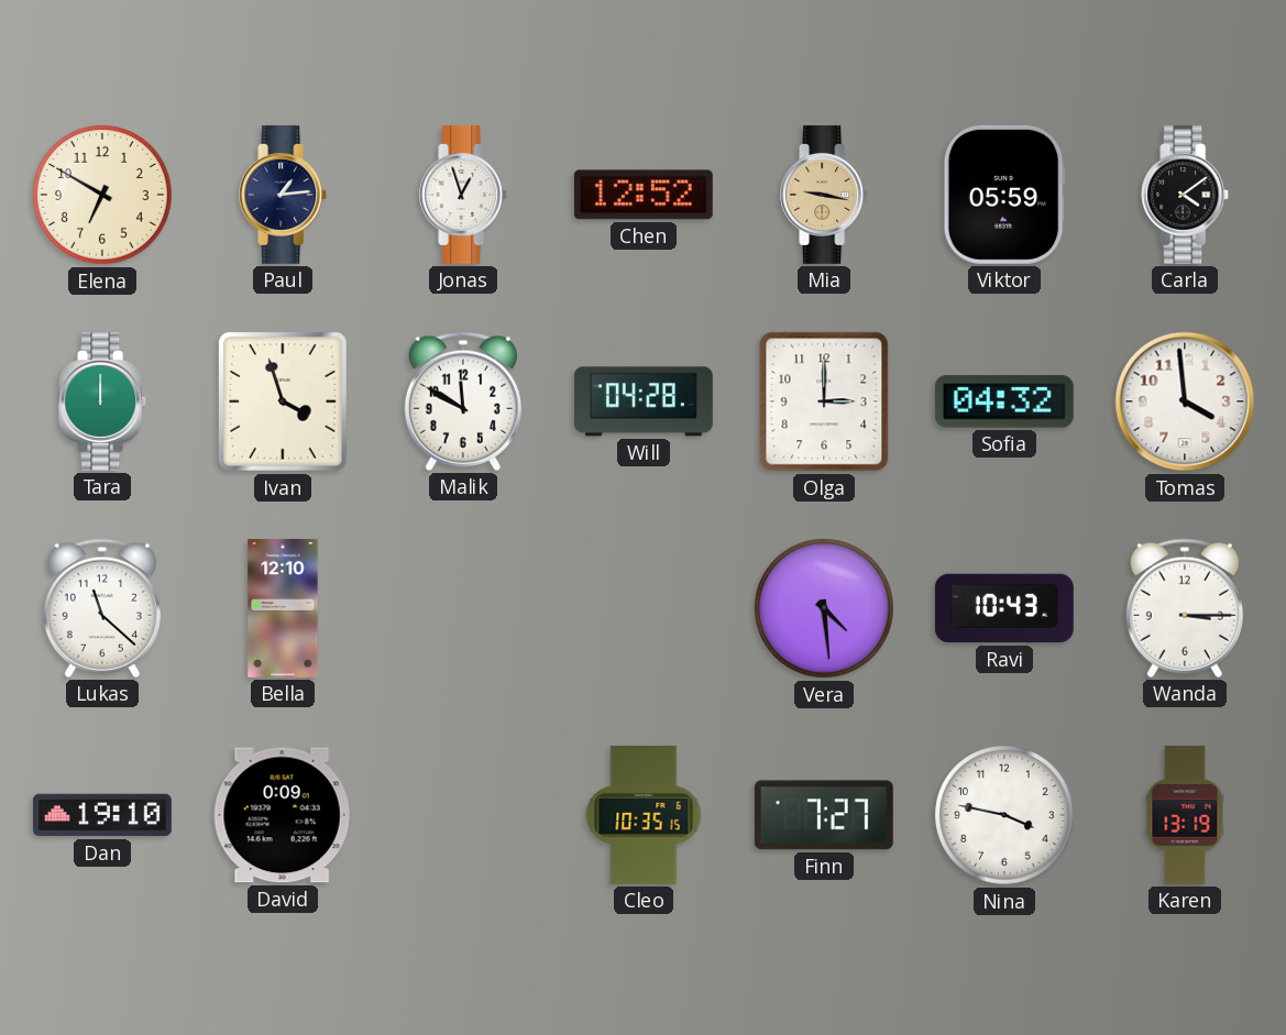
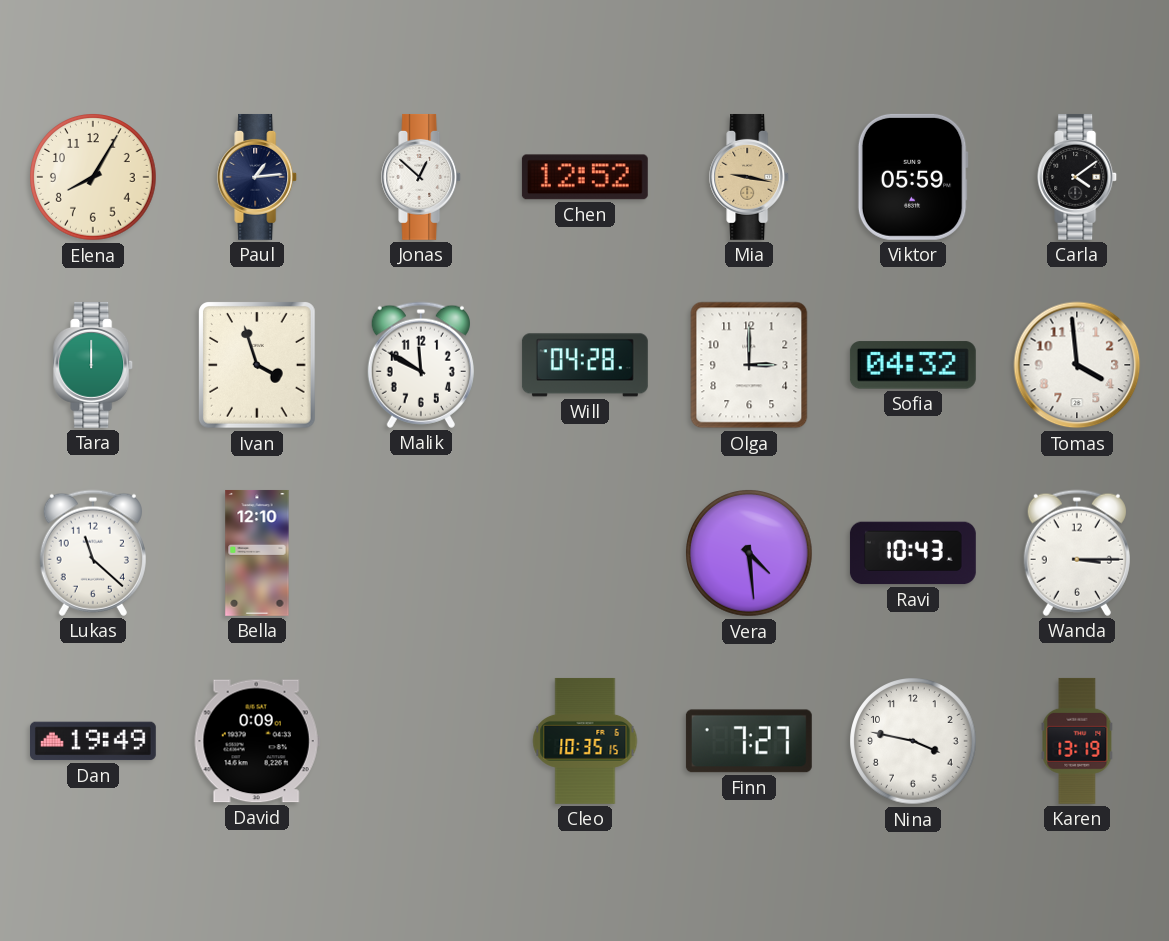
Elena: 6:50 -> 8:05
Jonas: 12:57 -> 12:52
Dan: 19:10 -> 19:49
